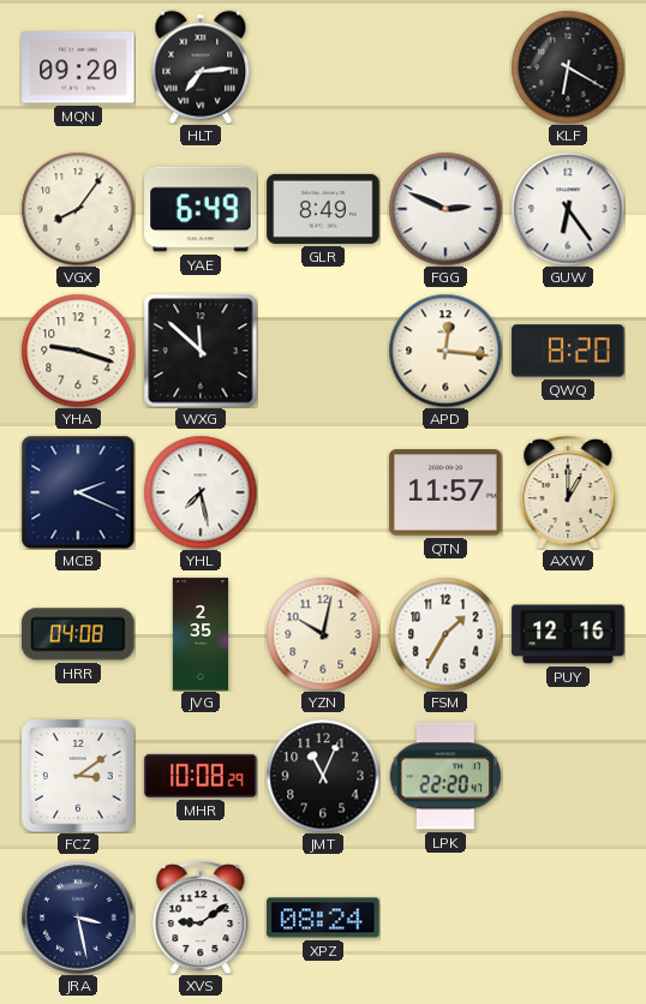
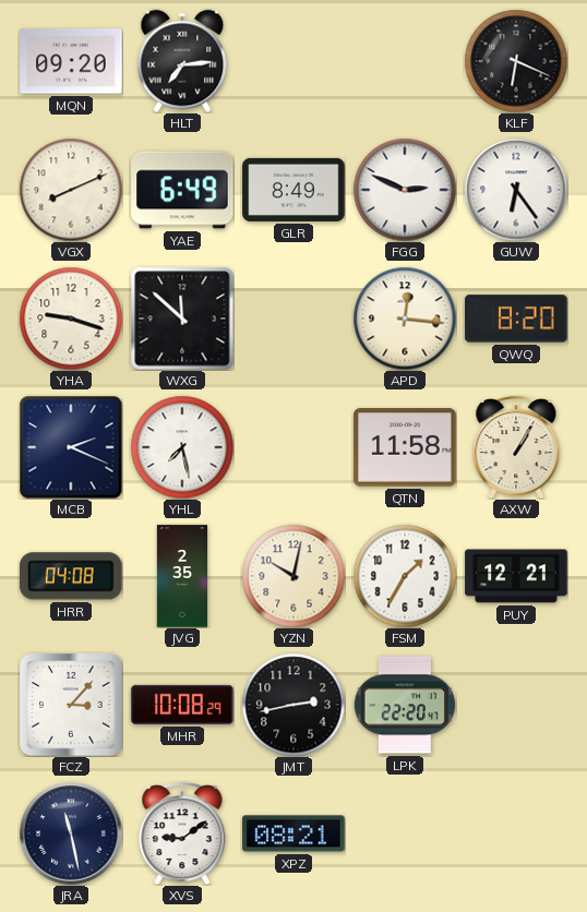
KLF: 6:20 -> 6:19
VGX: 8:06 -> 8:11
QTN: 11:57 -> 11:58
AXW: 1:00 -> 1:05
PUY: 12:16 -> 12:21
FCZ: 3:09 -> 3:07
JMT: 11:04 -> 2:43
JRA: 3:28 -> 11:28
XPZ: 08:24 -> 08:21
